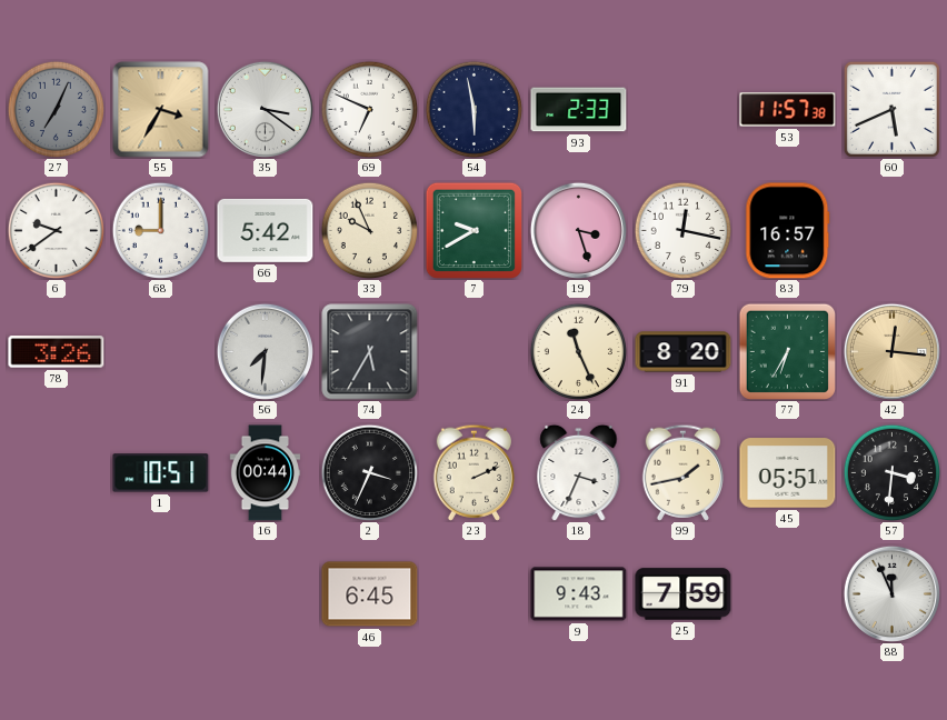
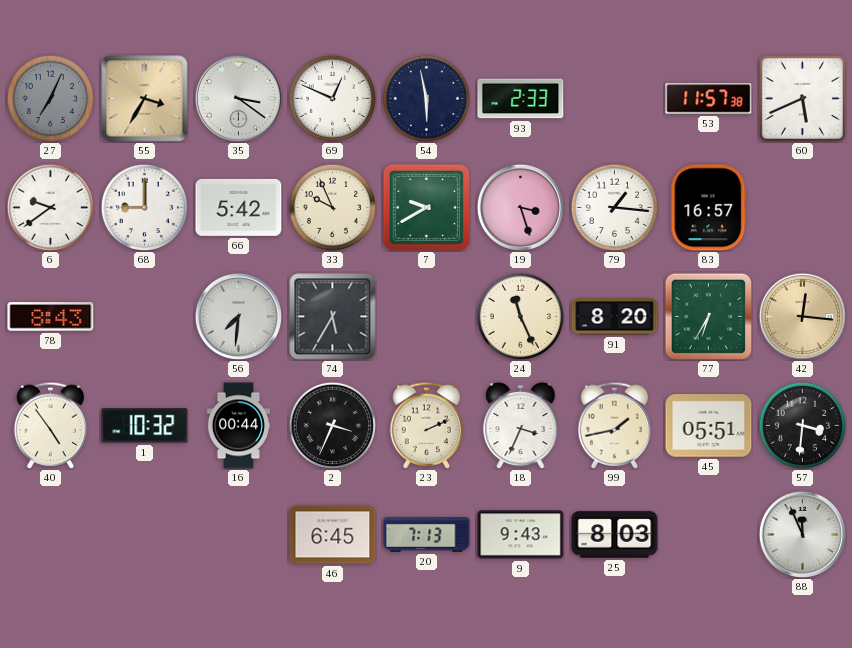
69: 6:49 -> 12:49
79: 12:17 -> 1:16
78: 3:26 -> 8:43
40: none -> 4:54
1: 10:51 -> 10:32
20: none -> 7:13
25: 7:59 -> 8:03
